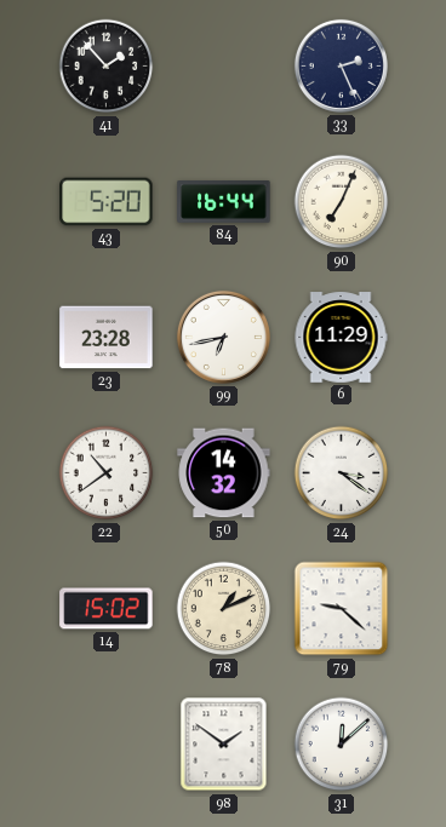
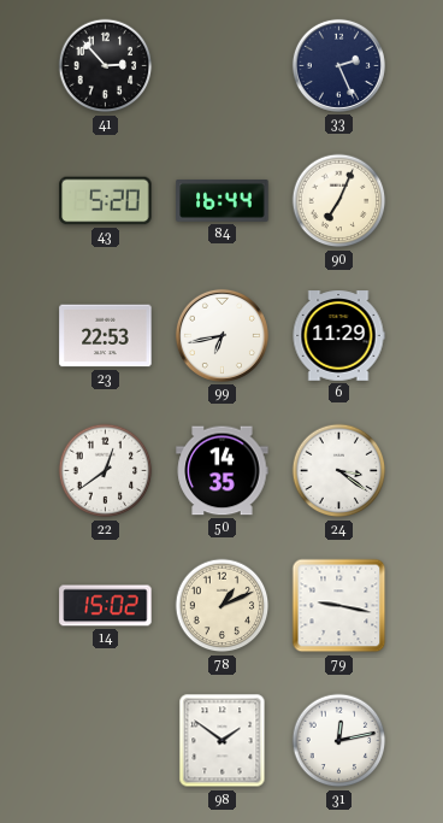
41: 1:53 -> 2:53
23: 23:28 -> 22:53
22: 10:39 -> 12:39
50: 14:32 -> 14:35
79: 9:22 -> 9:17
31: 12:08 -> 12:13
